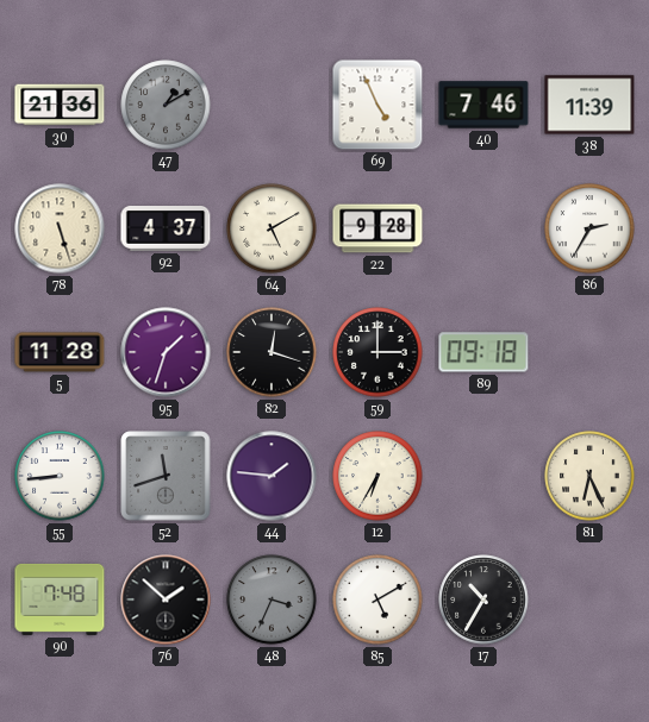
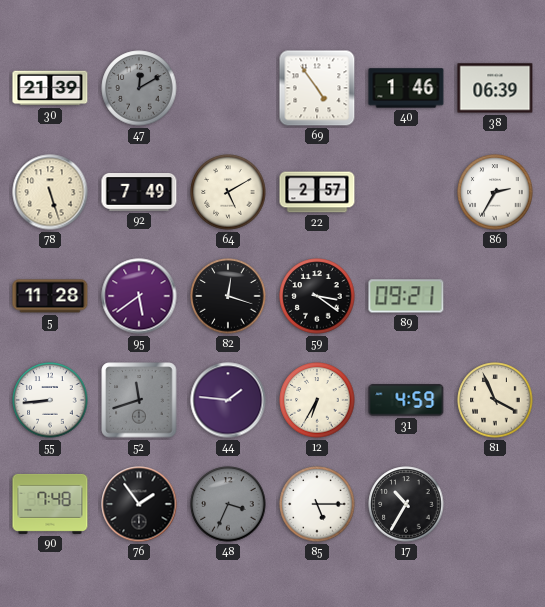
30: 21:36 -> 21:39
47: 1:10 -> 12:10
69: 4:56 -> 4:54
40: 7:46 -> 1:46
38: 11:39 -> 06:39
92: 4:37 -> 7:49
22: 9:28 -> 2:57
95: 1:33 -> 5:39
59: 3:00 -> 3:21
89: 09:18 -> 09:21
31: none -> 4:59
81: 6:26 -> 3:56
76: 1:52 -> 1:54
85: 5:10 -> 5:15
